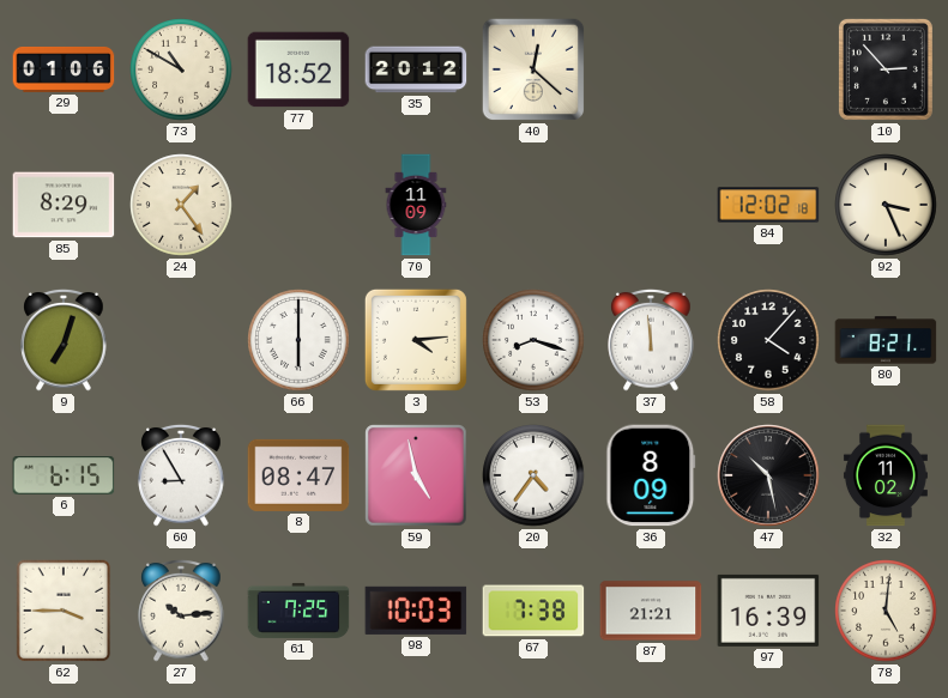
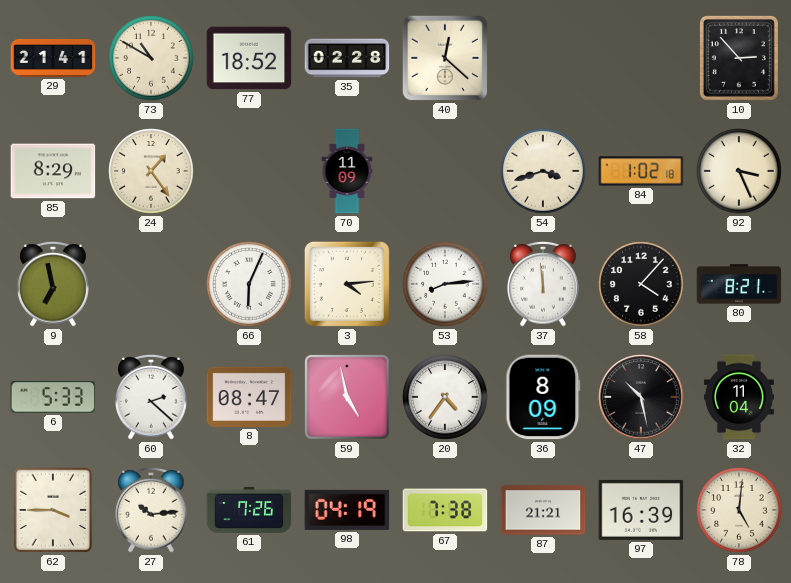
29: 01:06 -> 21:41
35: 20:12 -> 02:28
54: none -> 3:42
84: 12:02 -> 1:02
9: 7:03 -> 6:58
66: 6:00 -> 6:04
53: 8:18 -> 8:14
6: 6:15 -> 5:33
60: 8:55 -> 2:22
32: 11:02 -> 11:04
61: 7:25 -> 7:26
98: 10:03 -> 04:19
